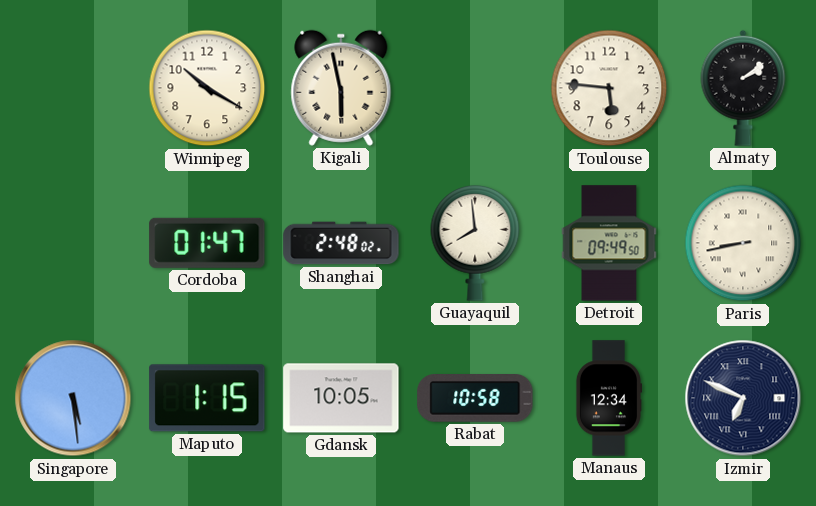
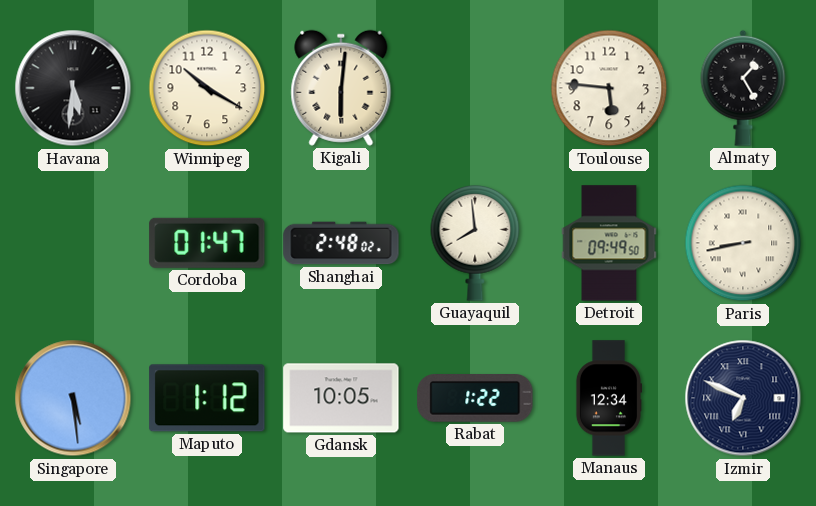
Havana: none -> 5:31
Kigali: 5:58 -> 6:01
Almaty: 2:09 -> 1:25
Maputo: 1:15 -> 1:12
Rabat: 10:58 -> 1:22
